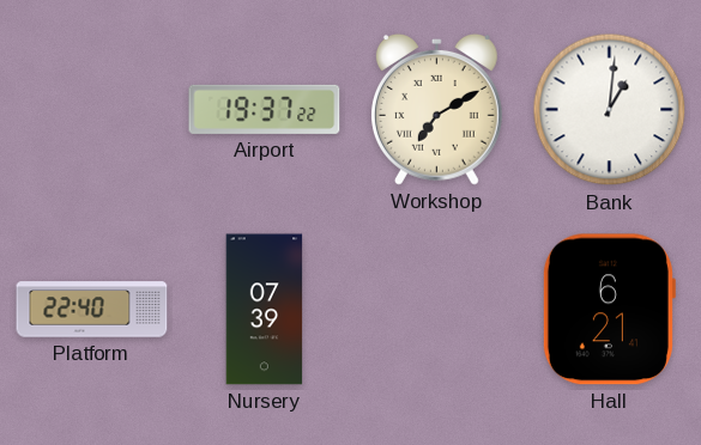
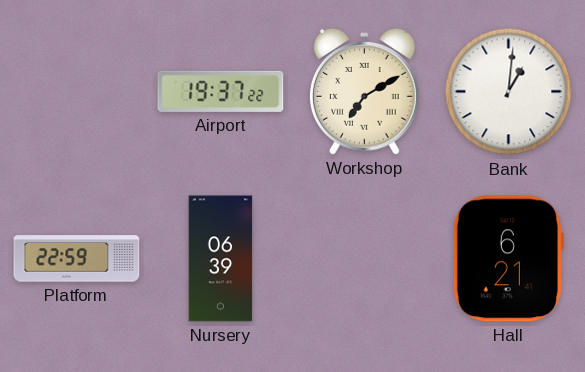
Platform: 22:40 -> 22:59
Nursery: 07:39 -> 06:39
